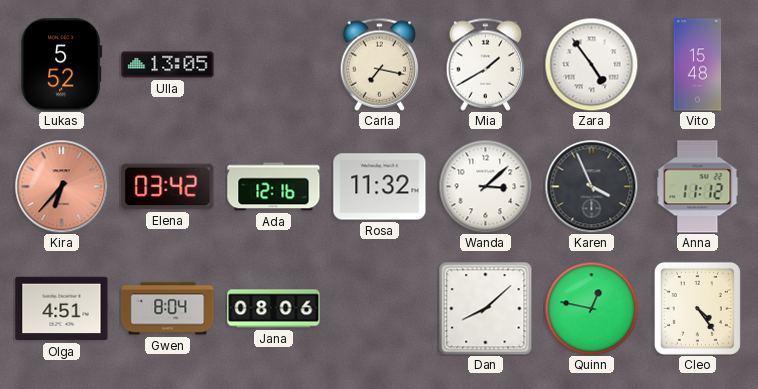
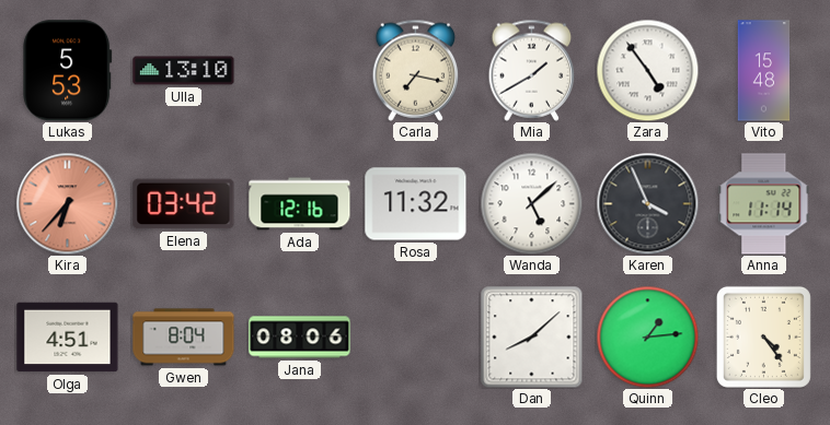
Lukas: 5:52 -> 5:53
Ulla: 13:05 -> 13:10
Wanda: 3:08 -> 5:08
Anna: 11:12 -> 11:14
Quinn: 12:47 -> 1:14
